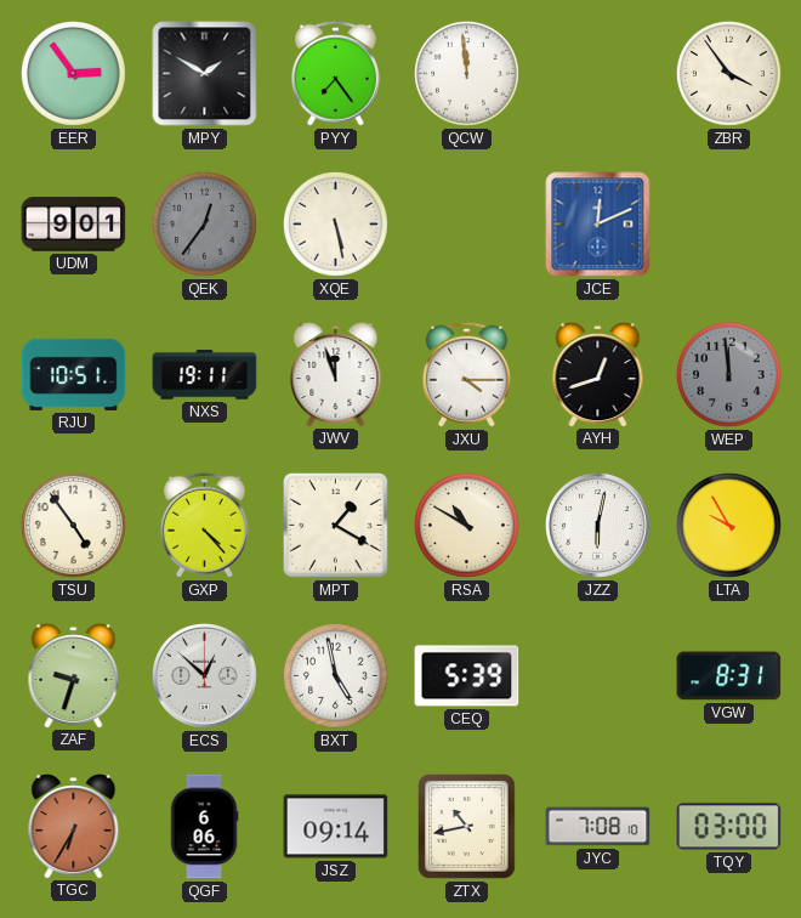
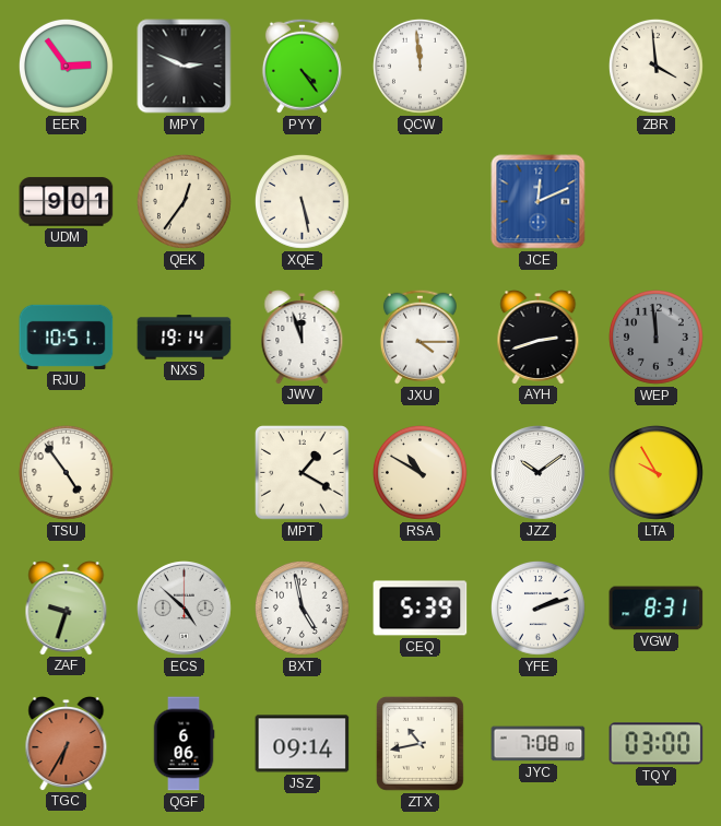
MPY: 1:50 -> 2:49
PYY: 7:24 -> 4:24
ZBR: 3:54 -> 3:59
QEK dial: grey -> cream
NXS: 19:11 -> 19:14
AYH: 12:42 -> 2:42
GXP: 4:23 -> none
JZZ: 6:02 -> 10:09
ECS: 12:52 -> 4:52
YFE: none -> 2:12
